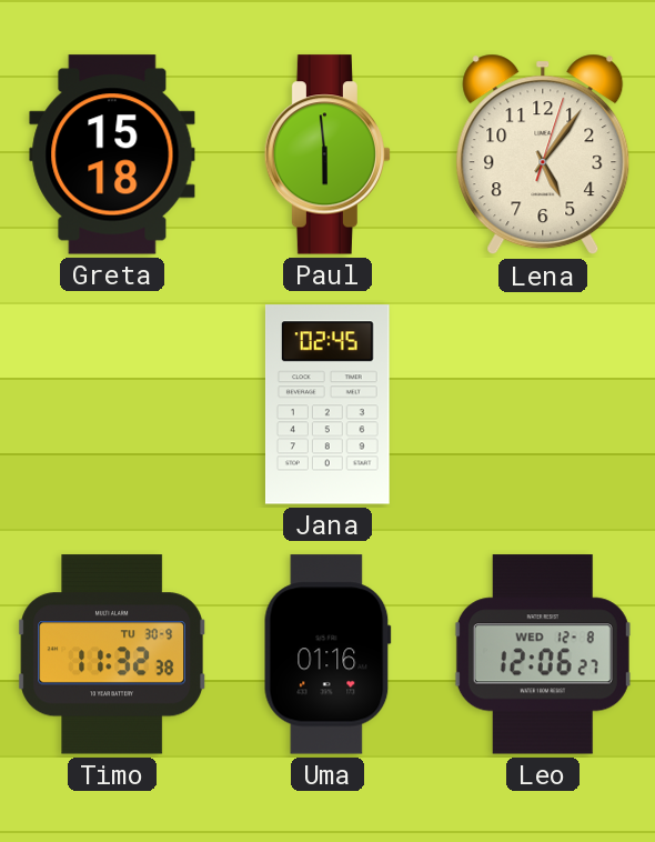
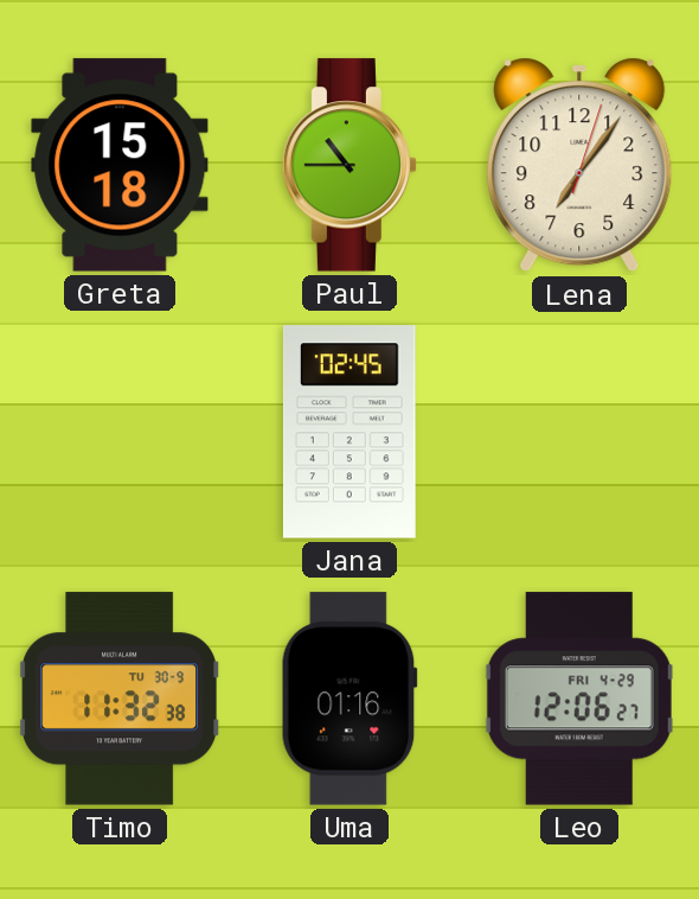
Paul: 5:59 -> 10:45
Lena: 5:06 -> 7:06
Leo date: WED 12-8 -> FRI 4-29
